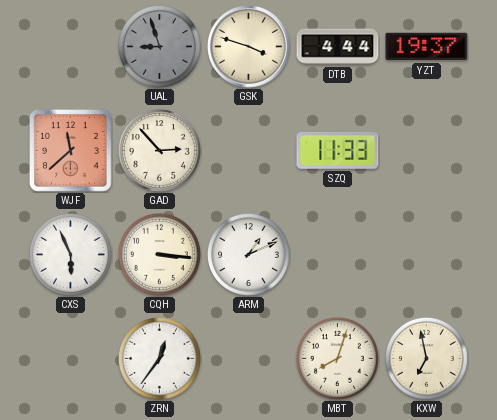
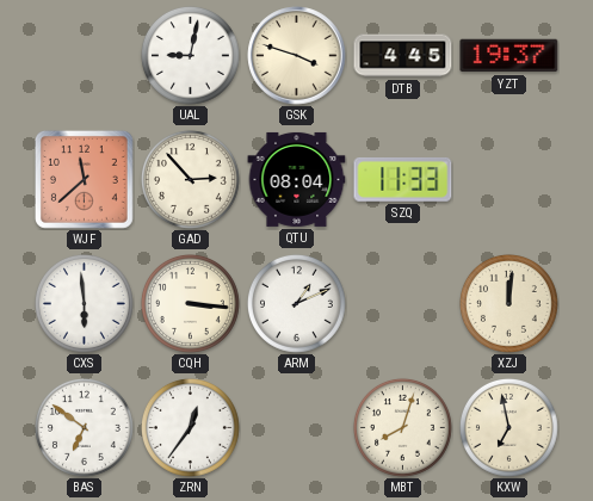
UAL: 8:57 -> 9:02
UAL dial: grey -> white
DTB: 4:44 -> 4:45
QTU: none -> 08:04
CXS: 5:56 -> 5:59
XZJ: none -> 12:01
BAS: none -> 6:51
